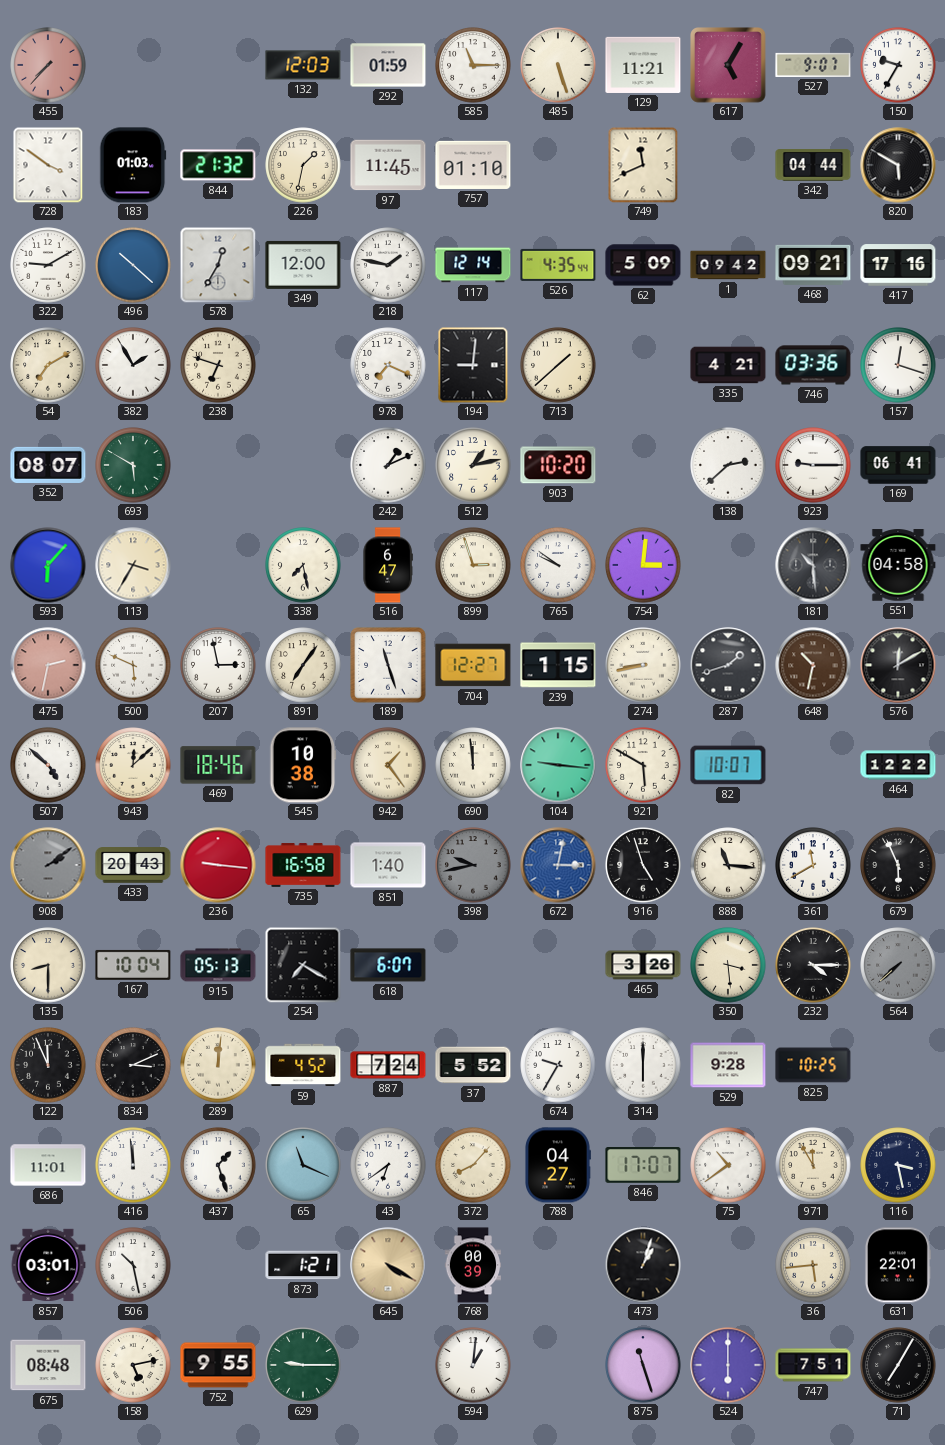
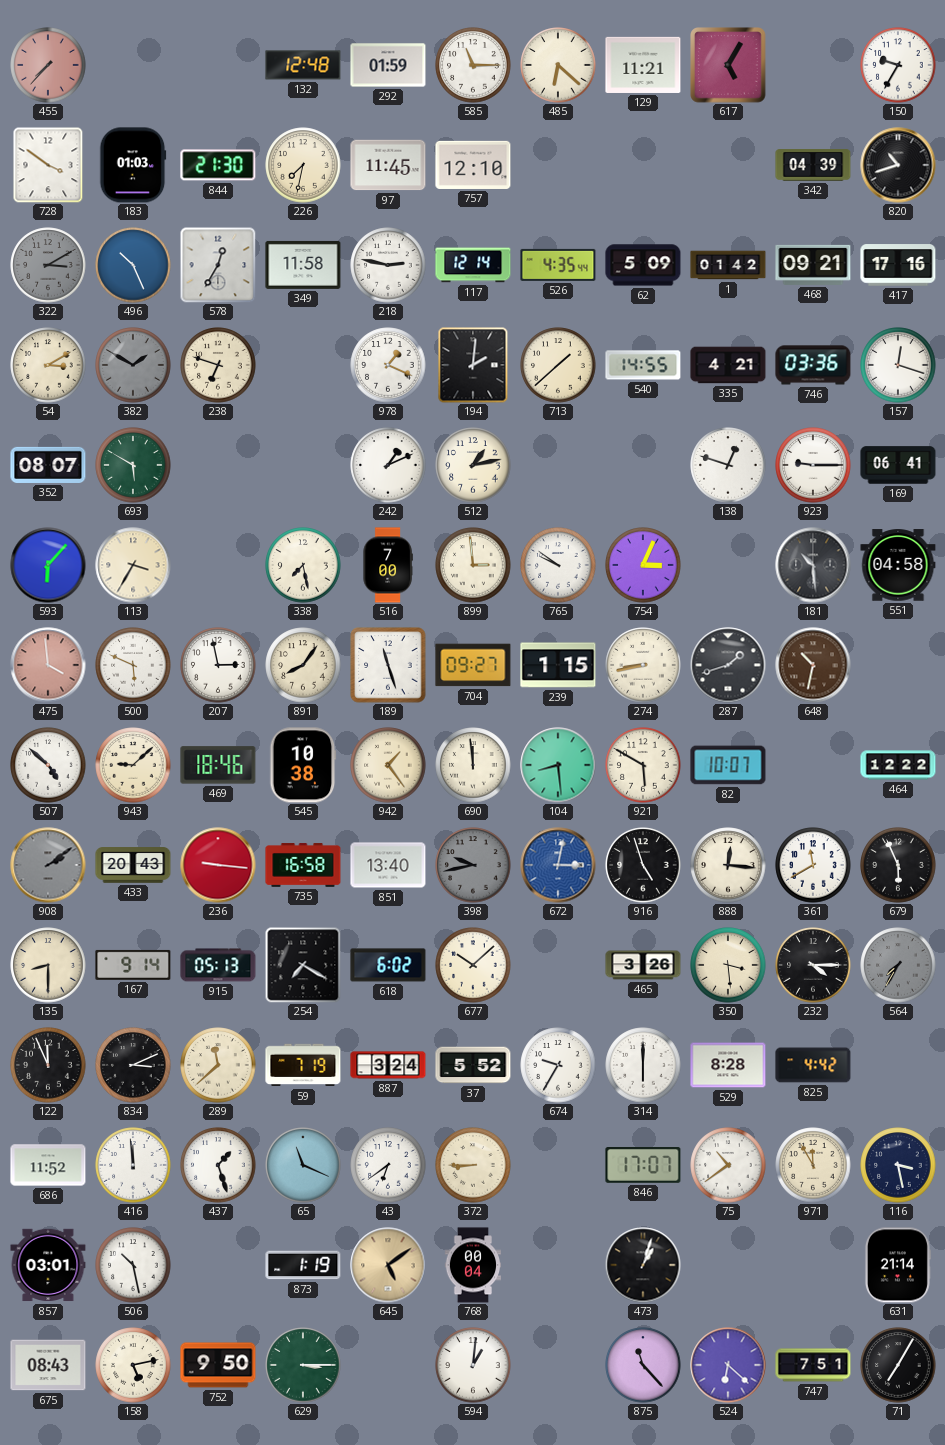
132: 12:03 -> 12:48
485: 5:27 -> 6:22
527: 9:07 -> none
844: 21:32 -> 21:30
226: 1:32 -> 7:32
757: 01:10 -> 12:10
749: 11:41 -> none
342: 04:44 -> 04:39
820: 5:50 -> 10:42
322: 9:10 -> 3:10
322 dial: white -> grey
496: 10:22 -> 10:26
349: 12:00 -> 11:58
218: 1:47 -> 2:47
1: 09:42 -> 01:42
54: 7:10 -> 3:10
382: 1:55 -> 1:50
382 dial: white -> grey
978: 7:19 -> 1:19
194: 9:01 -> 2:01
540: none -> 14:55
903: 10:20 -> none
138: 2:38 -> 12:48
516: 6:47 -> 7:00
899: 2:57 -> 2:59
754: 3:01 -> 3:04
475: 2:32 -> 3:59
891: 7:06 -> 8:06
704: 12:27 -> 09:27
576: 12:10 -> none
943: 12:08 -> 9:08
104: 9:16 -> 8:29
851: 1:40 -> 13:40
888: 11:16 -> 12:16
167: 10:04 -> 9:14
618: 6:07 -> 6:02
677: none -> 10:08
564: 7:38 -> 7:35
289: 12:01 -> 11:38
59: 4:52 -> 7:19
887: 7:24 -> 3:24
529: 9:28 -> 8:28
825: 10:25 -> 4:42
686: 11:01 -> 11:52
372: 8:07 -> 8:45
788: 04:27 -> none
873: 1:21 -> 1:19
645: 4:20 -> 5:09
768: 00:39 -> 00:04
36: 5:44 -> none
631: 22:01 -> 21:14
675: 08:48 -> 08:43
752: 9:55 -> 9:50
629: 9:15 -> 3:15
875: 11:27 -> 11:23
524: 6:00 -> 6:22
